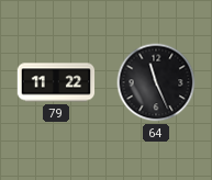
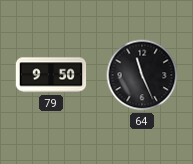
79: 11:22 -> 9:50
